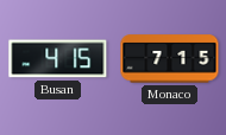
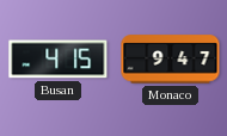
Monaco: 7:15 -> 9:47
